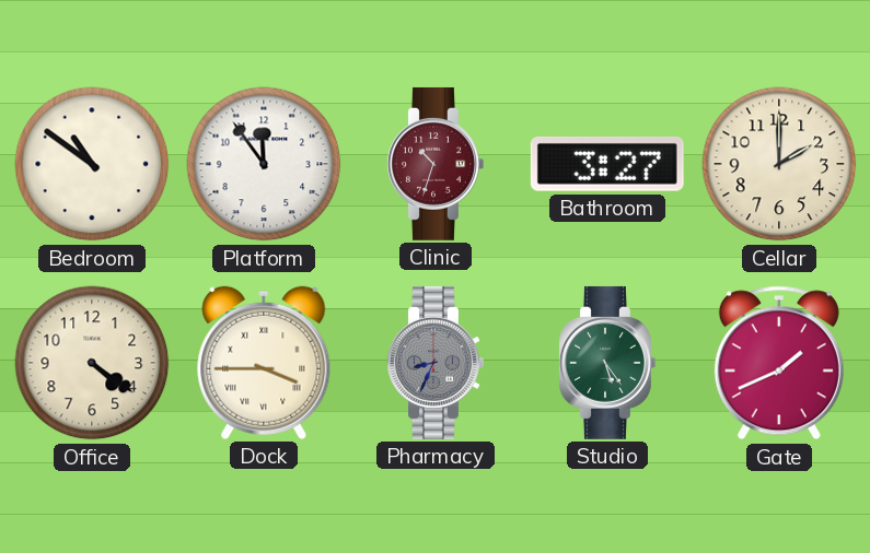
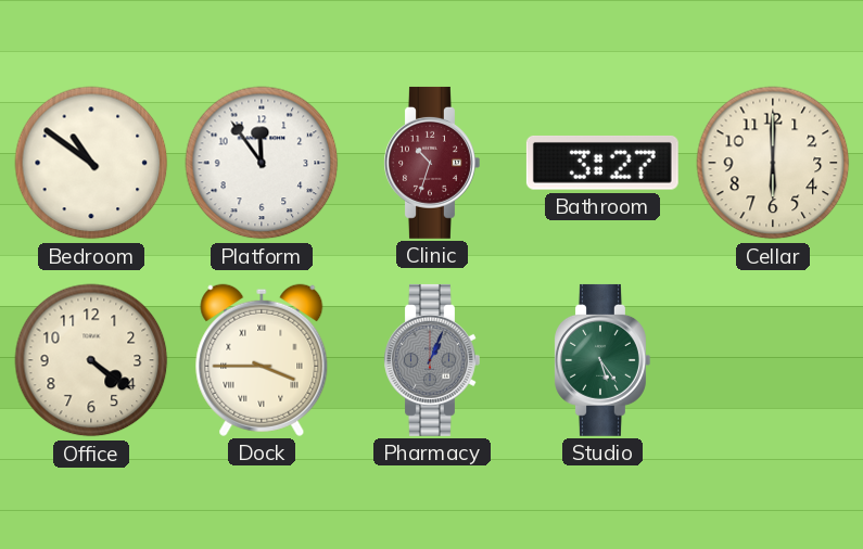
Cellar: 2:00 -> 6:00
Pharmacy: 8:34 -> 1:04
Gate: 1:41 -> none
